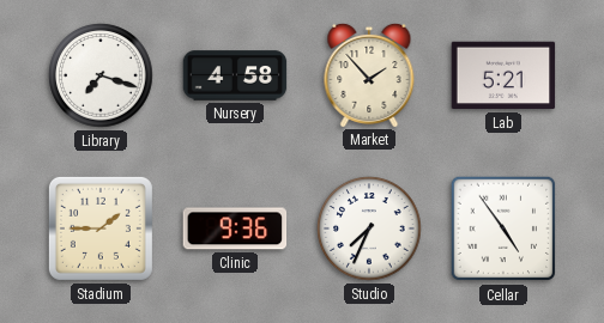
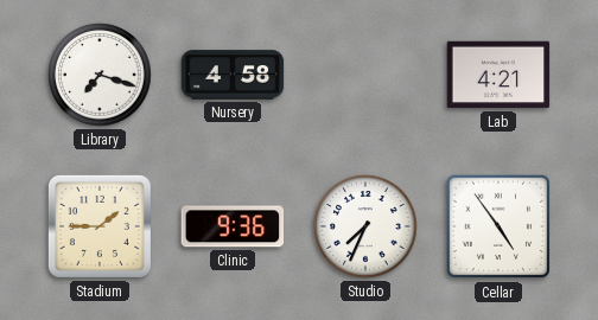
Market: 1:53 -> none
Lab: 5:21 -> 4:21
